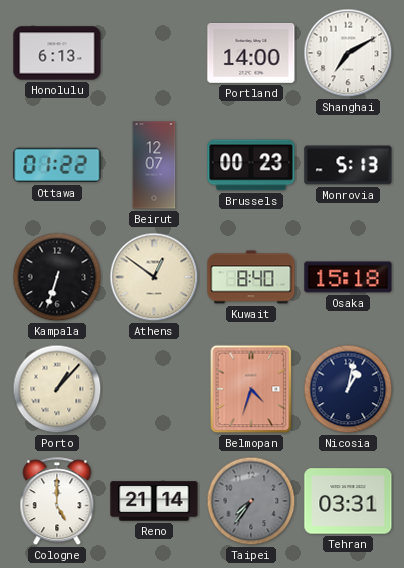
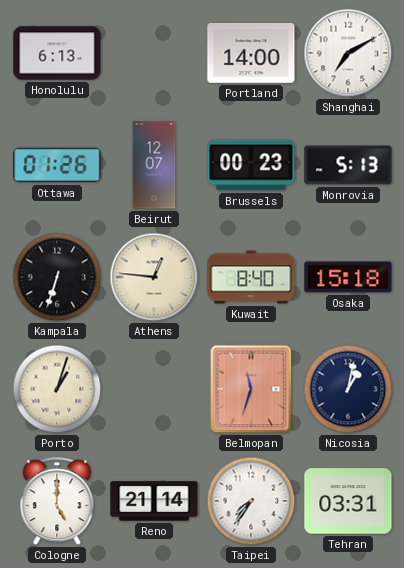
Ottawa: 01:22 -> 01:26
Athens: 12:51 -> 12:46
Porto: 1:07 -> 1:03
Belmopan: 4:33 -> 11:33
Taipei dial: grey -> white
